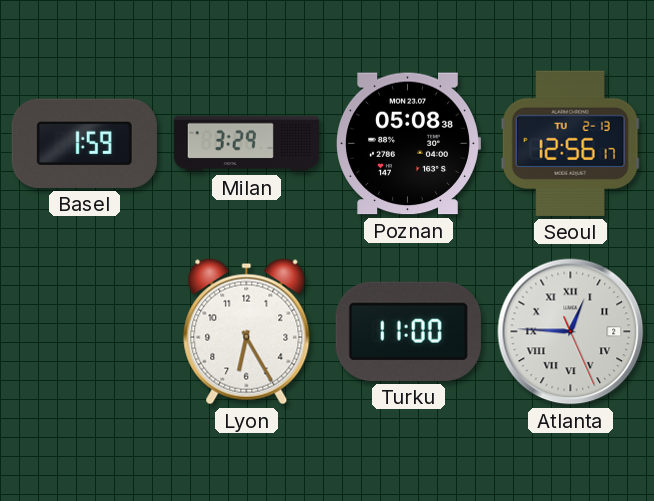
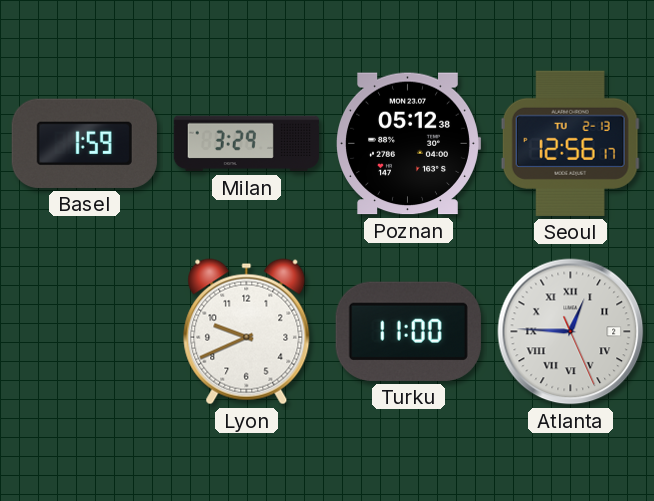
Poznan: 05:08 -> 05:12
Lyon: 6:25 -> 9:41
